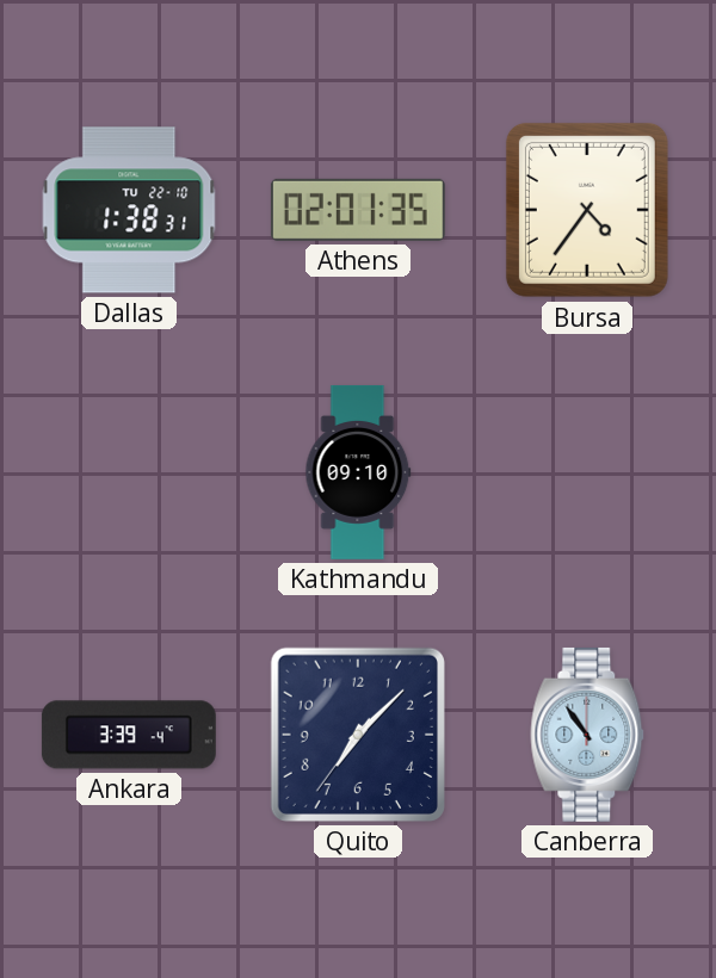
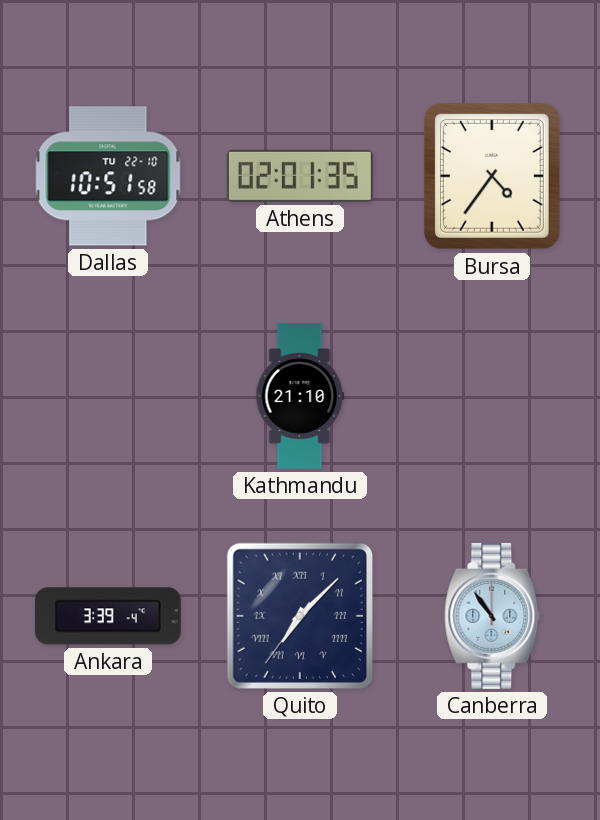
Dallas: 1:38 -> 10:51
Kathmandu: 09:10 -> 21:10
Quito numerals: Arabic -> Roman
